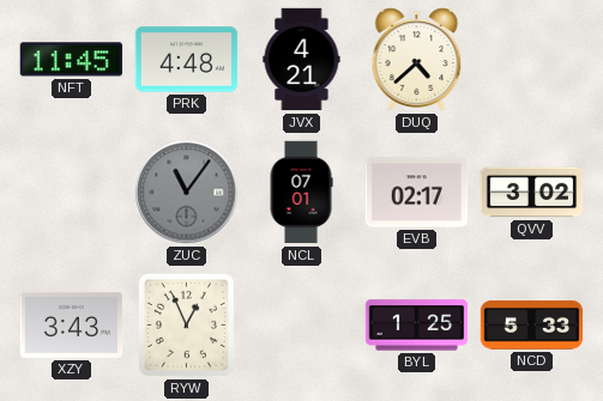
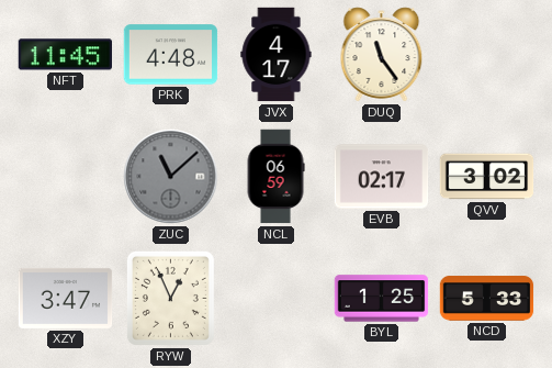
JVX: 4:21 -> 4:17
DUQ: 4:38 -> 11:24
ZUC: 11:06 -> 11:08
NCL: 07:01 -> 06:59
XZY: 3:43 -> 3:47
